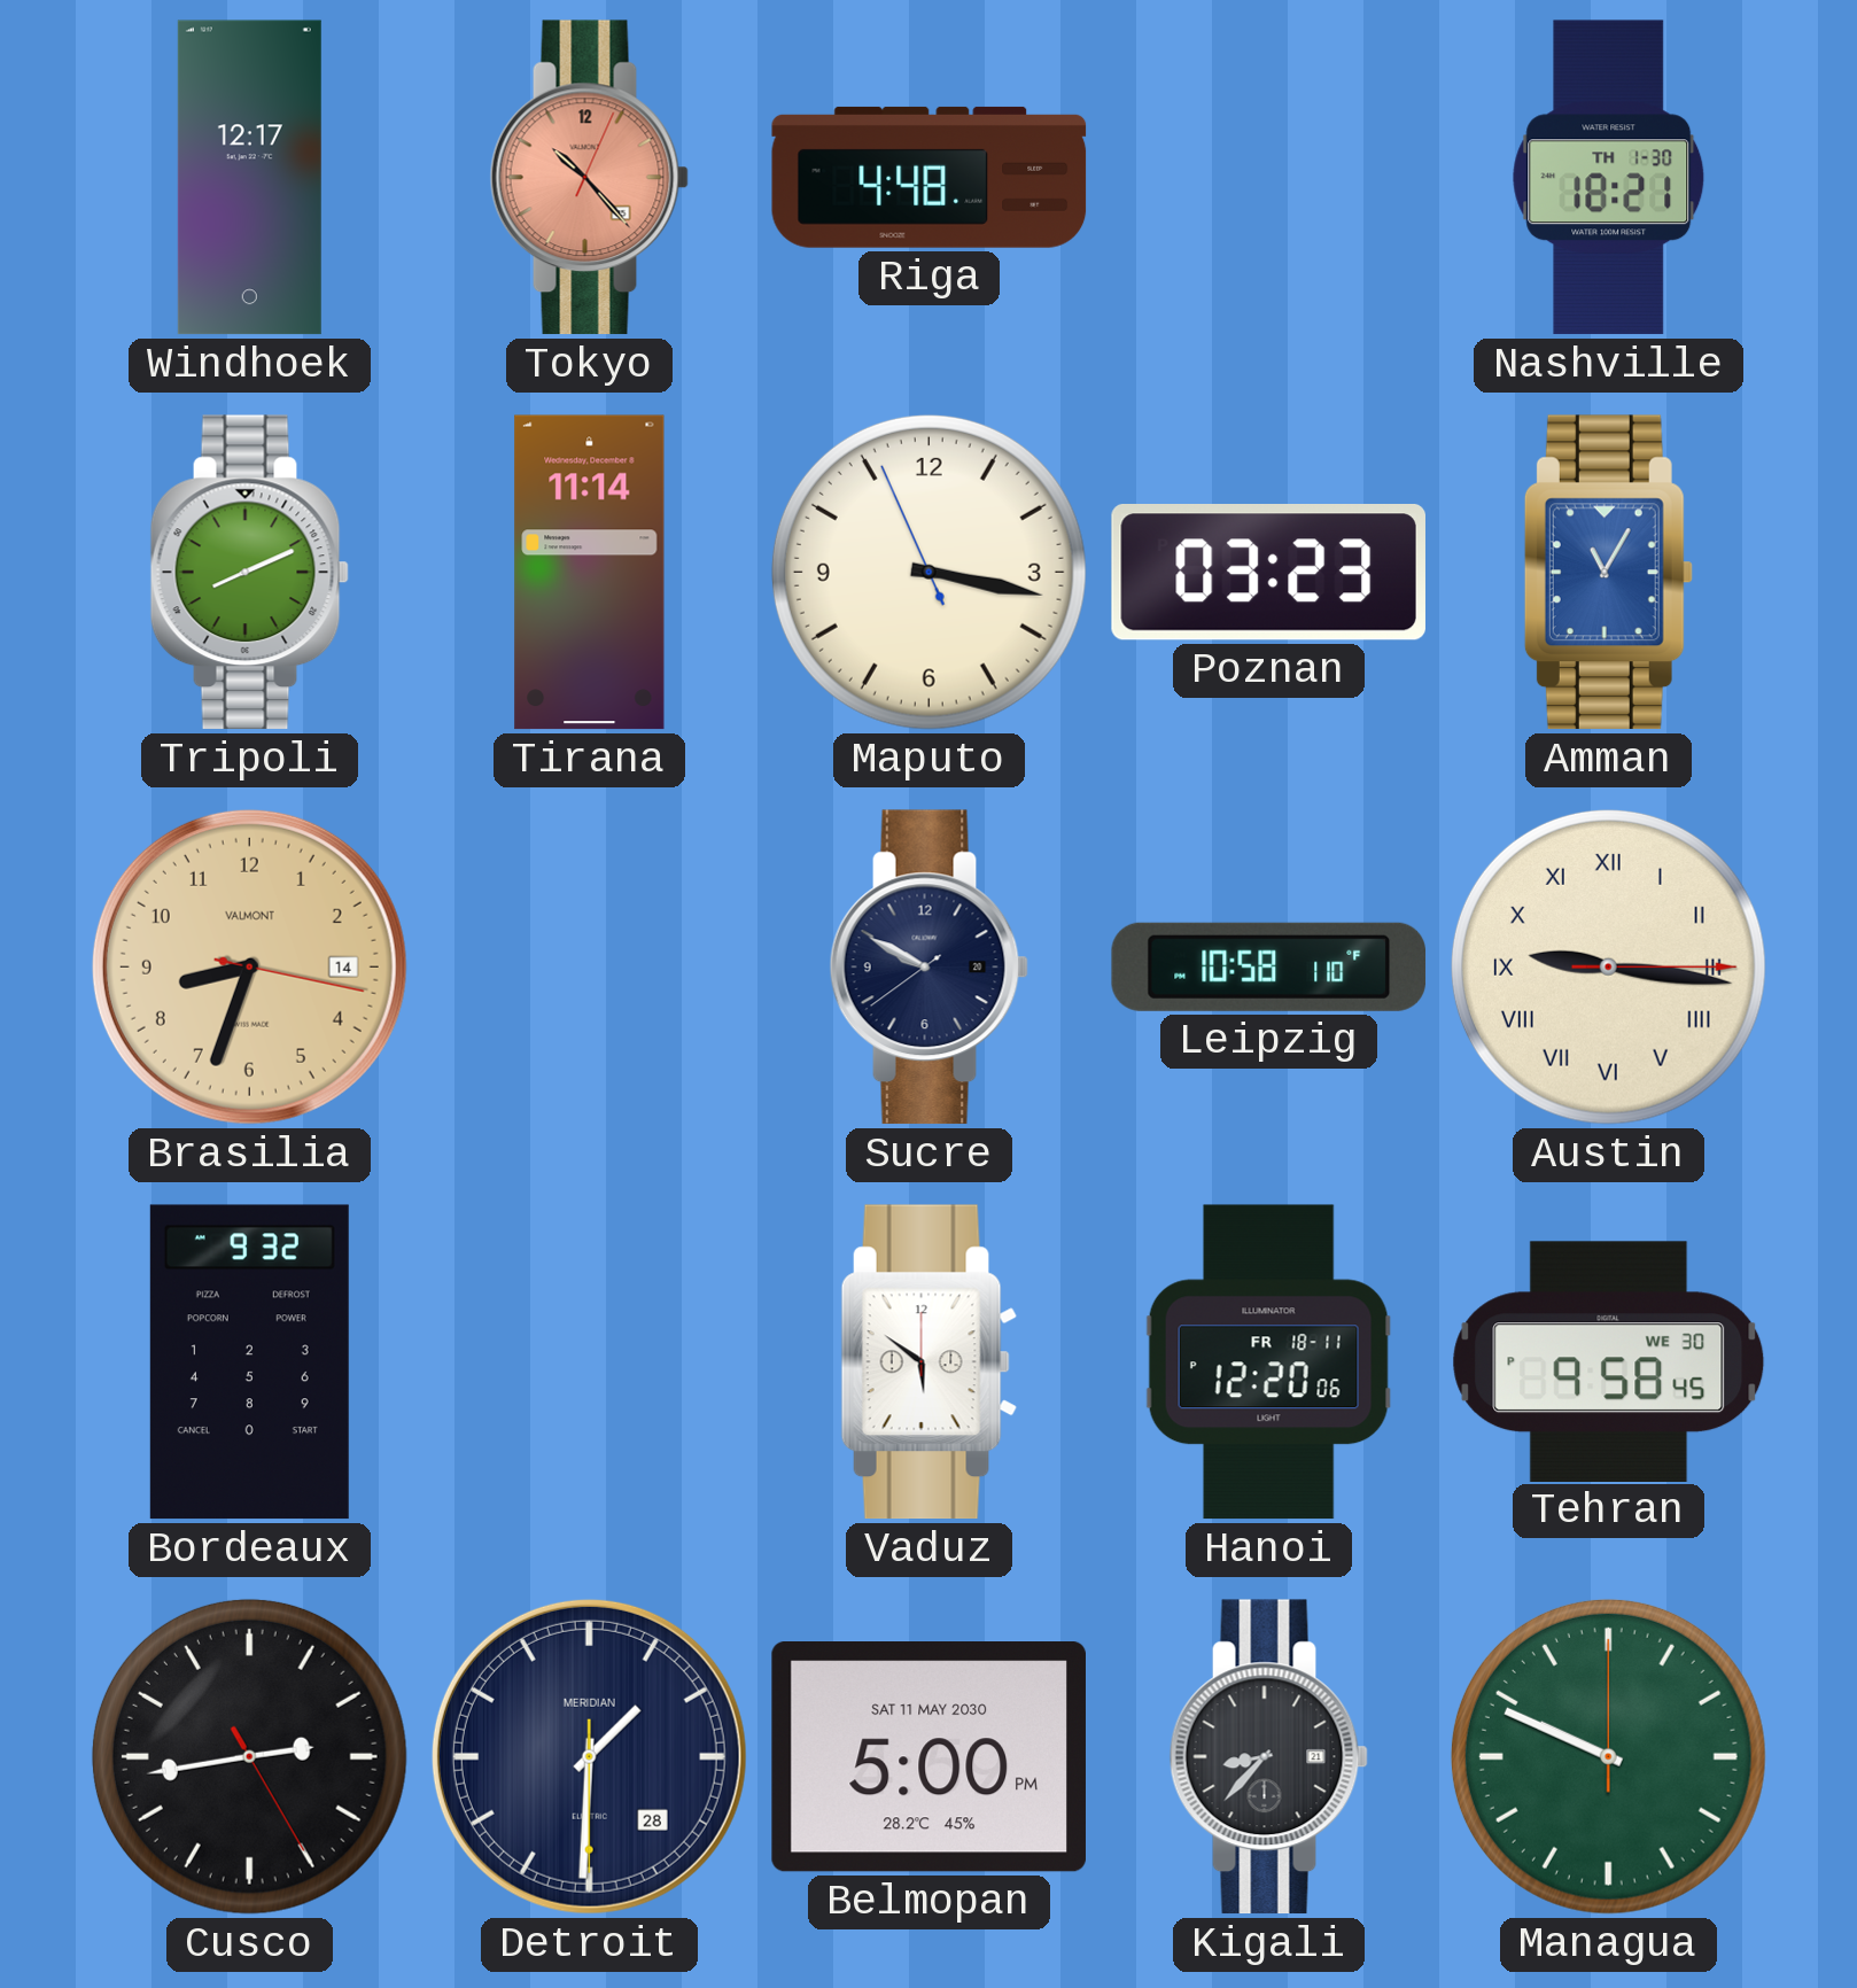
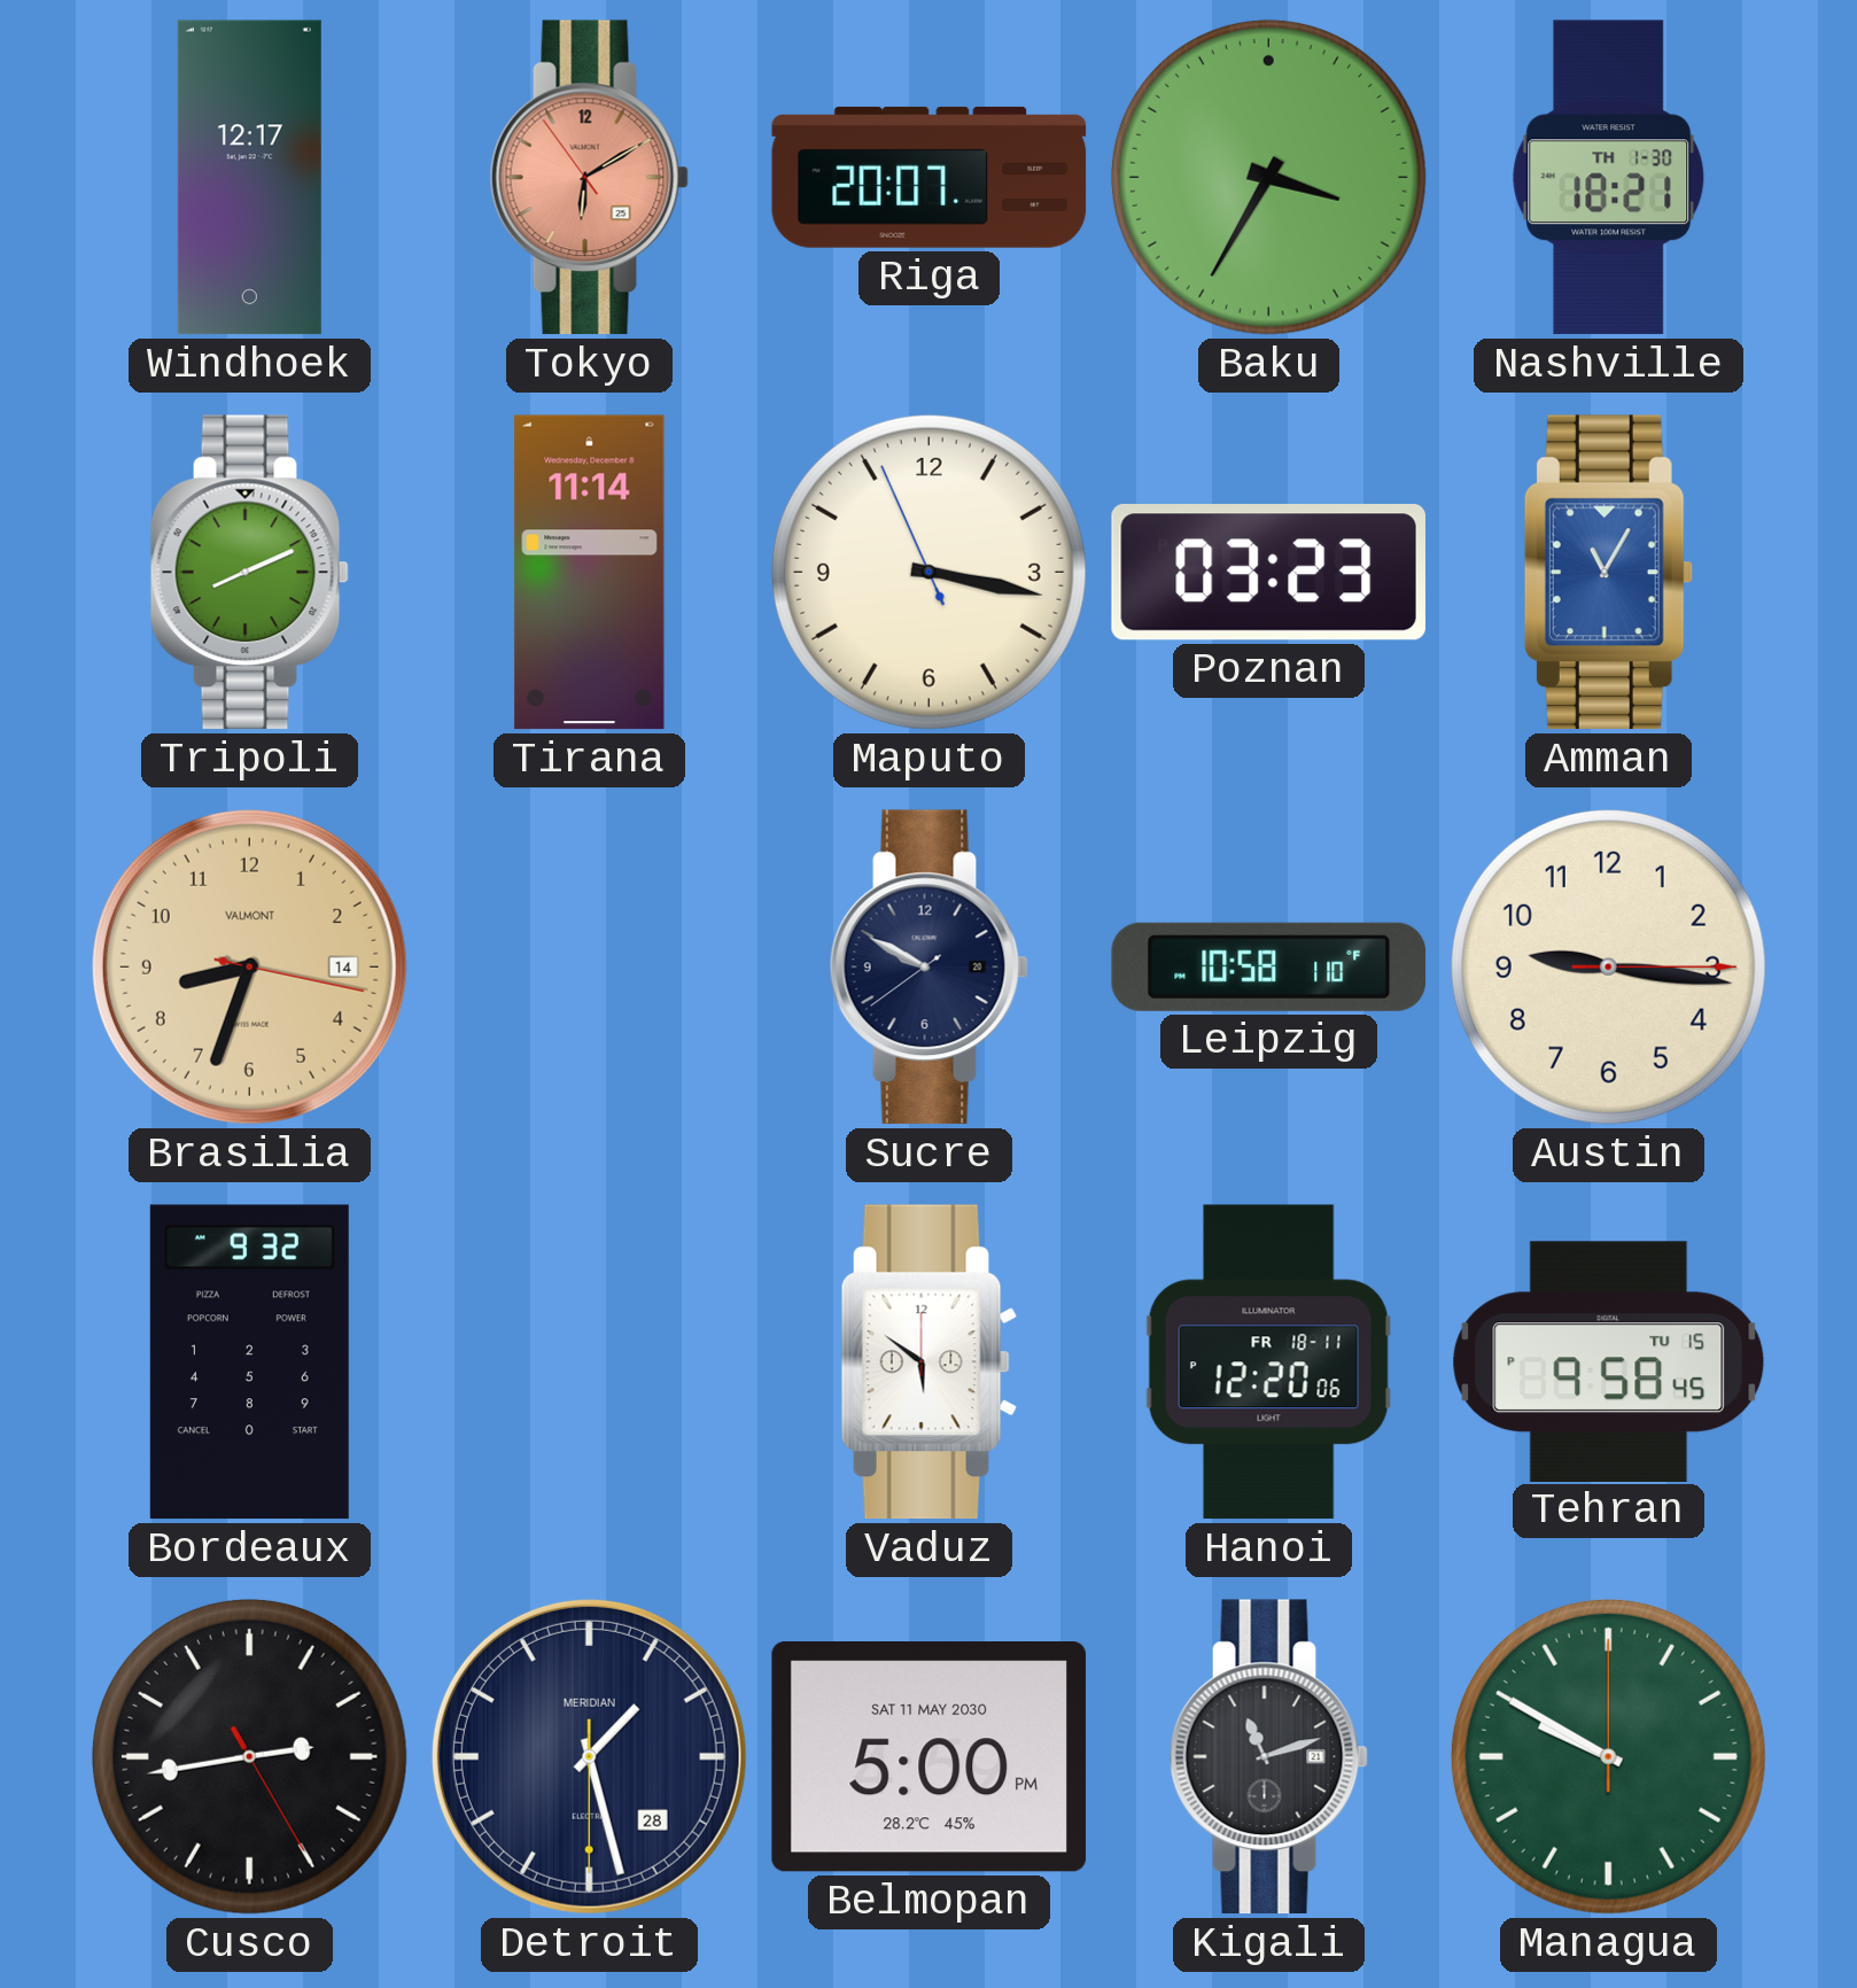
Tokyo: 10:23 -> 6:09
Riga: 4:48 -> 20:07
Baku: none -> 3:35
Austin numerals: Roman -> Arabic
Tehran date: WE 30 -> TU 15
Detroit: 1:30 -> 1:27
Kigali: 8:37 -> 11:12
Managua: 9:49 -> 9:50
